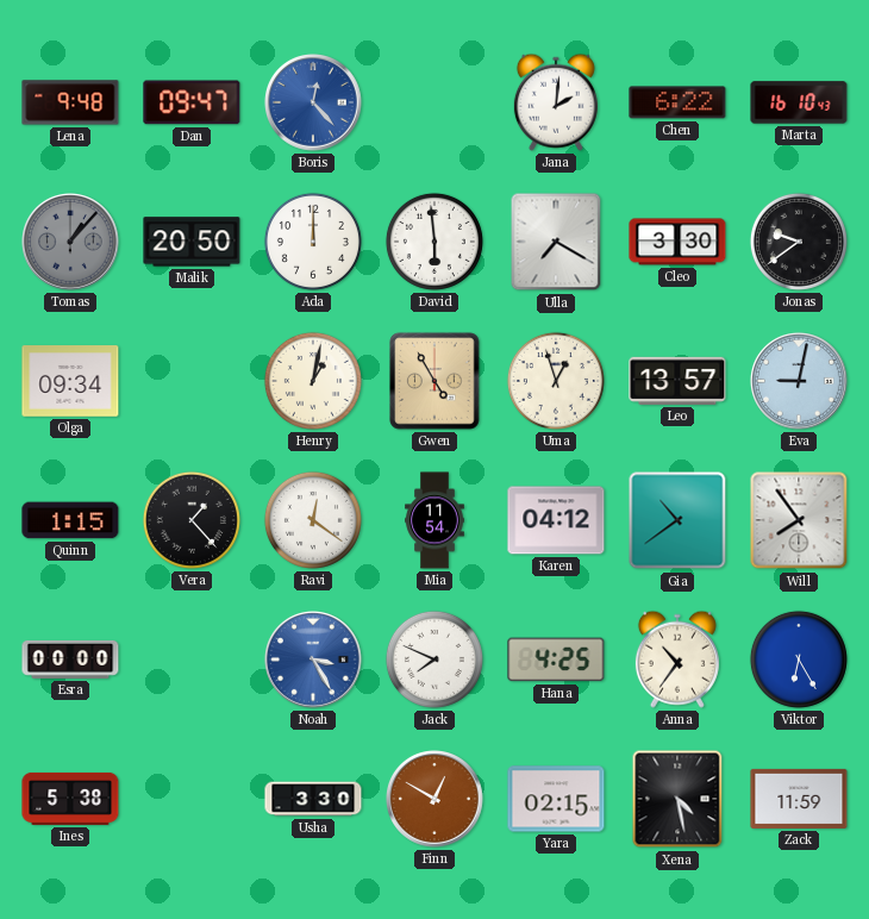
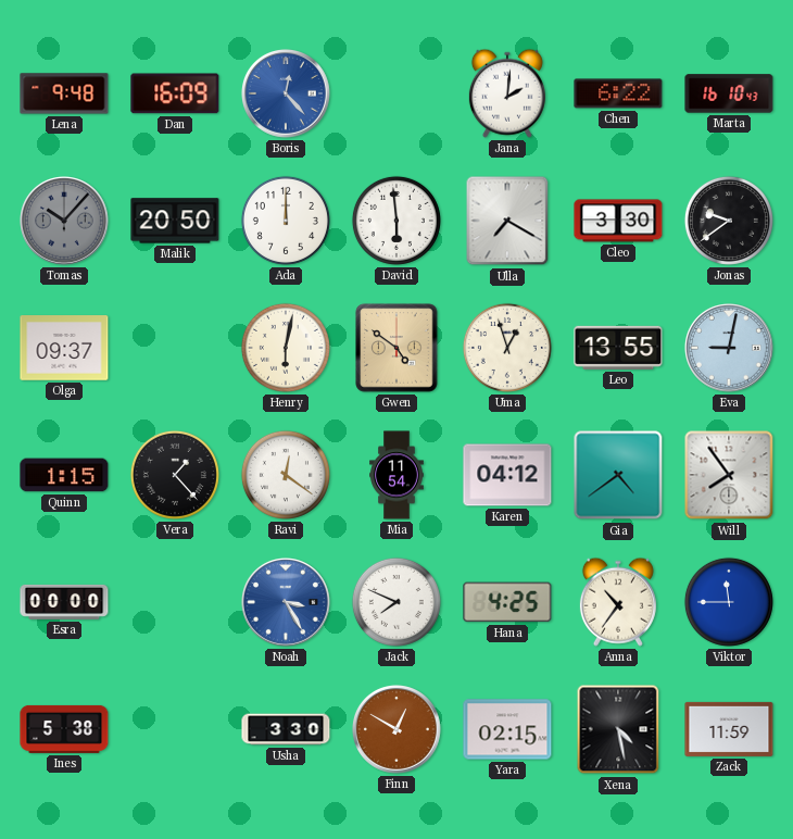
Dan: 09:47 -> 16:09
Tomas: 1:07 -> 10:07
Olga: 09:34 -> 09:37
Henry: 1:02 -> 6:02
Gwen: 4:55 -> 4:51
Leo: 13:57 -> 13:55
Gia: 10:39 -> 4:39
Viktor: 6:25 -> 11:45
